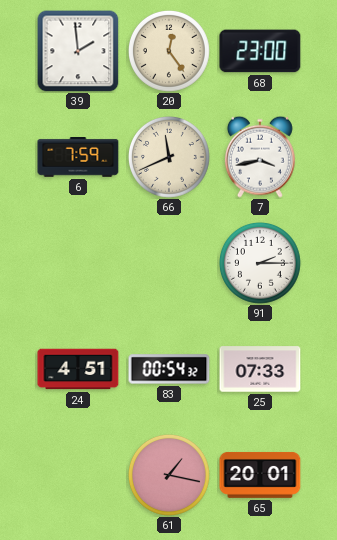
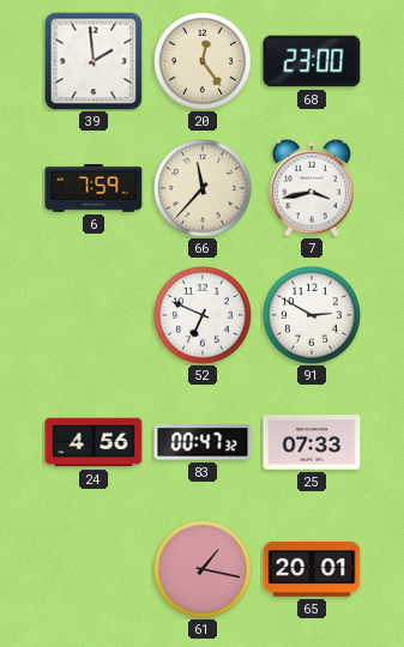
66: 11:41 -> 11:37
52: none -> 6:49
91: 2:15 -> 2:50
24: 4:51 -> 4:56
83: 00:54 -> 00:47
